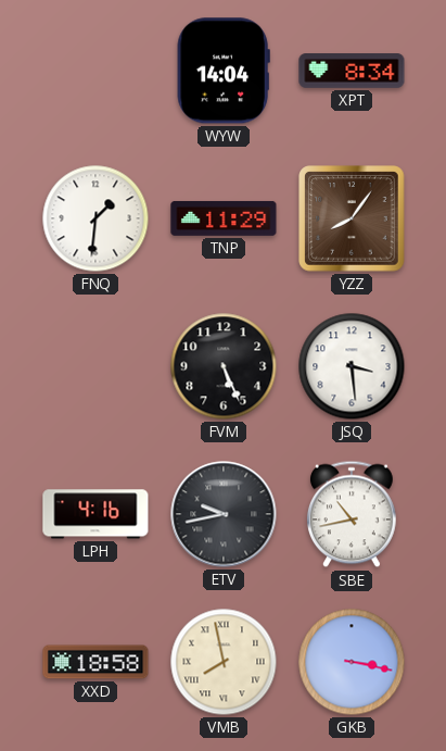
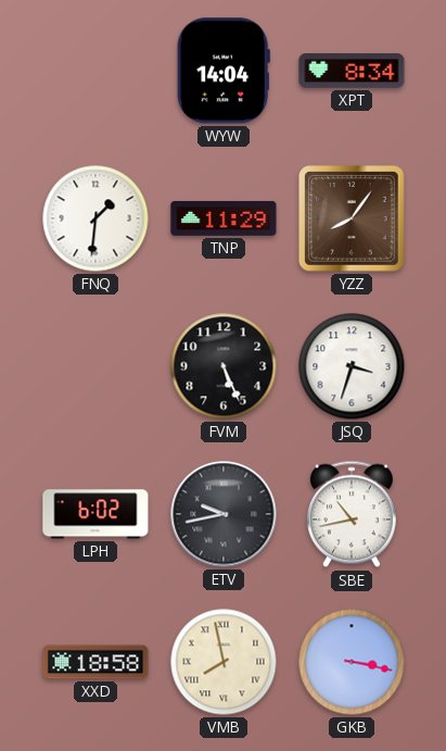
JSQ: 3:29 -> 3:33
LPH: 4:16 -> 6:02
